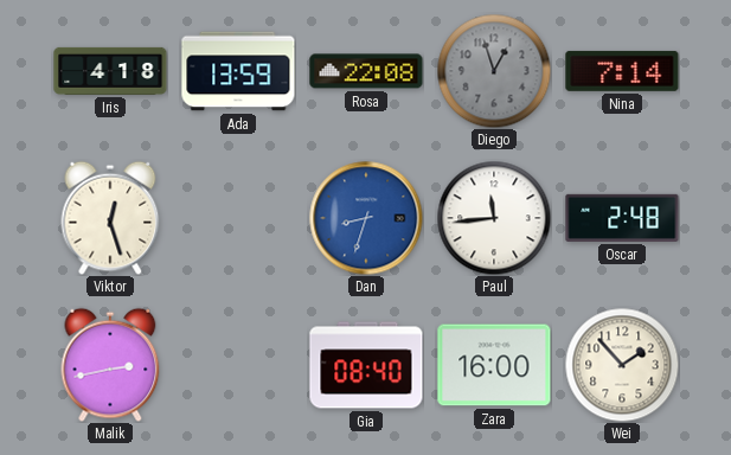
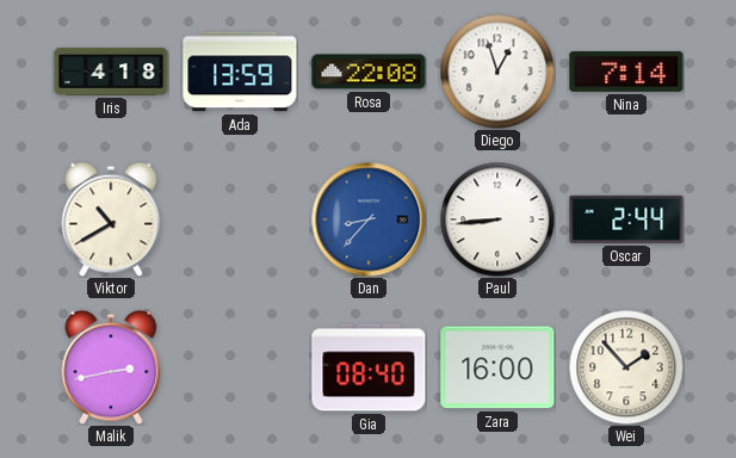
Diego dial: grey -> white
Viktor: 12:27 -> 10:40
Dan: 8:33 -> 8:37
Paul: 11:44 -> 8:44
Oscar: 2:48 -> 2:44
